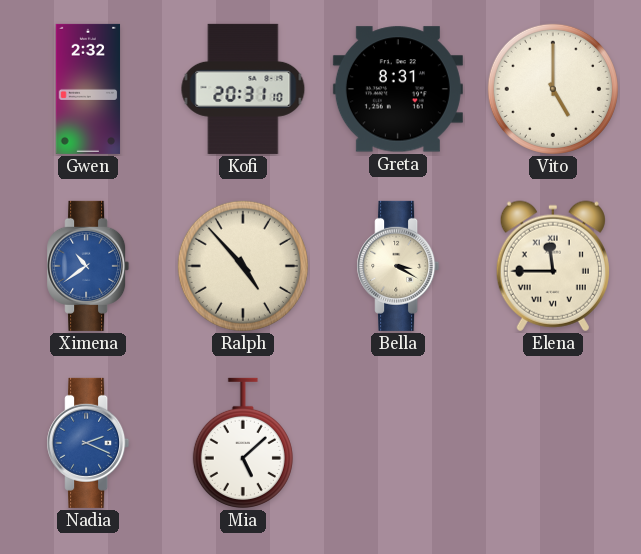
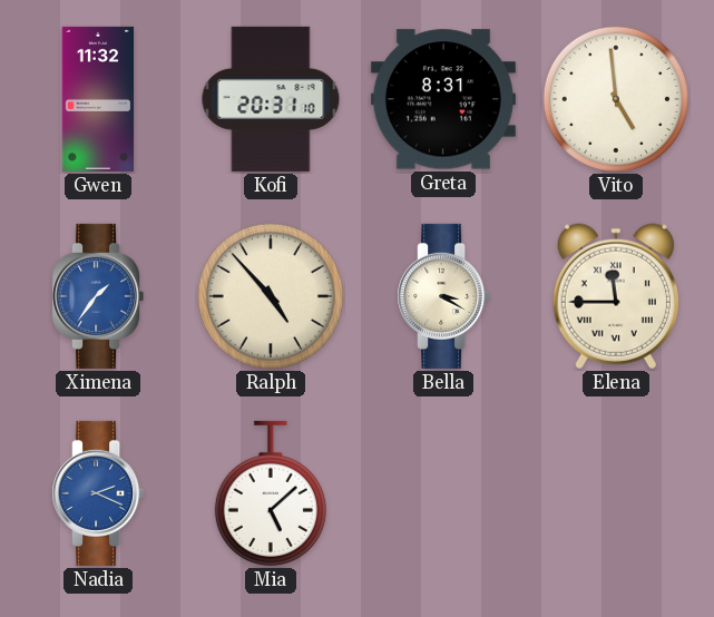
Gwen: 2:32 -> 11:32
Vito: 5:00 -> 4:59
Ximena: 10:39 -> 1:36
